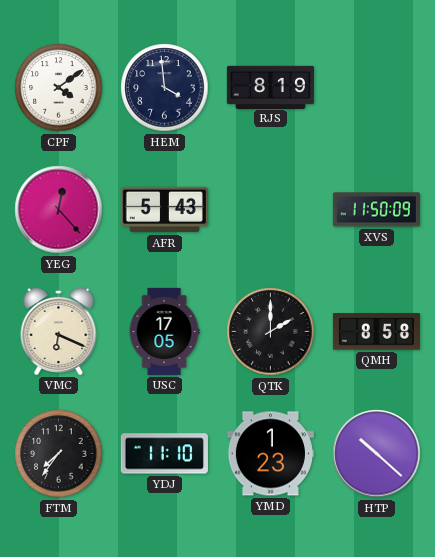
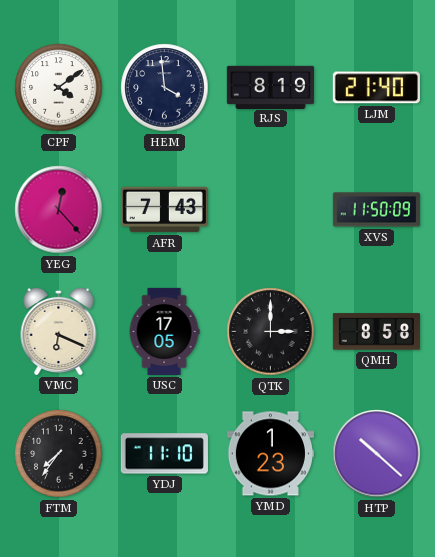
LJM: none -> 21:40
AFR: 5:43 -> 7:43
QTK: 2:00 -> 3:00
